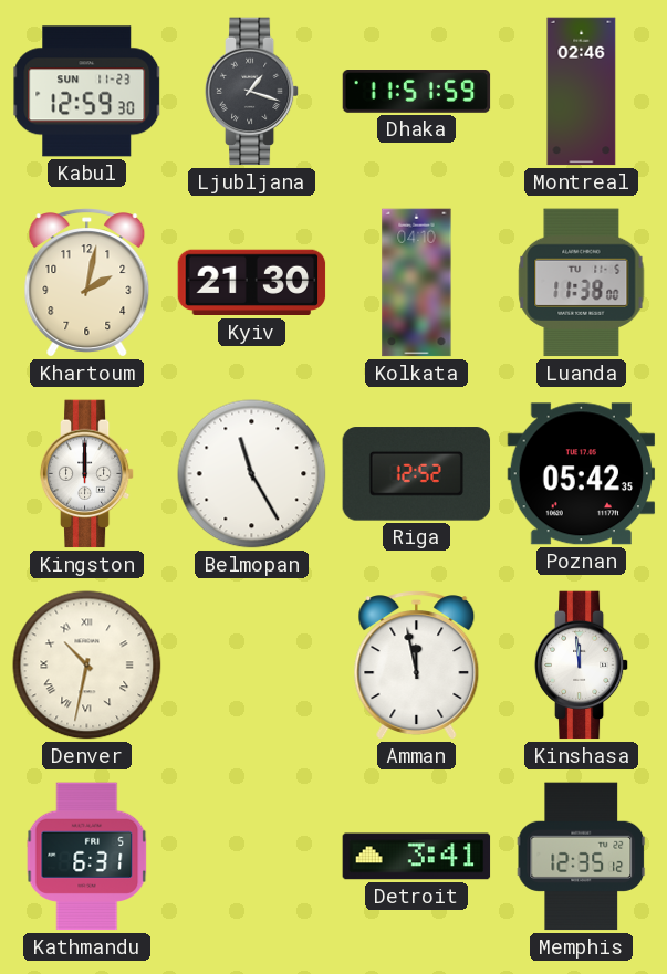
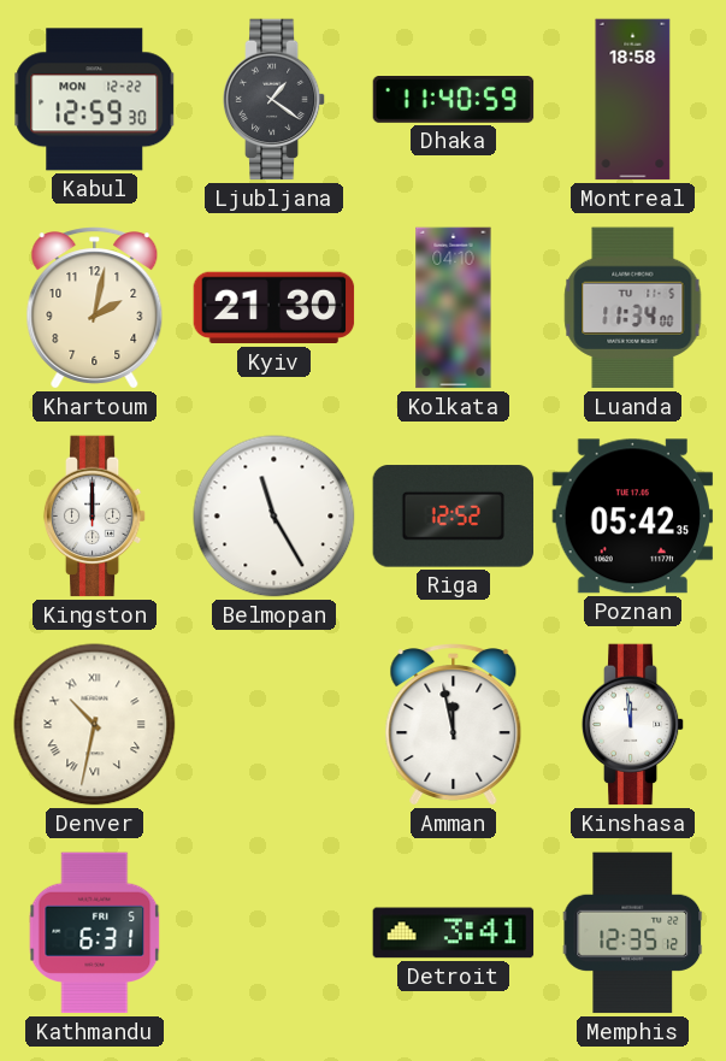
Kabul date: SUN 11-23 -> MON 12-22
Ljubljana: 1:18 -> 1:21
Dhaka: 11:51 -> 11:40
Montreal: 02:46 -> 18:58
Luanda: 11:38 -> 11:34
